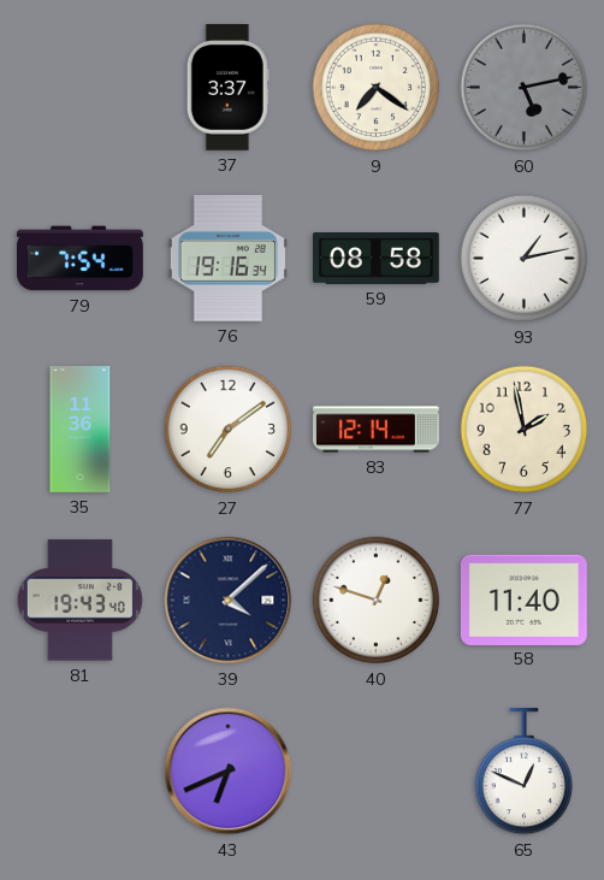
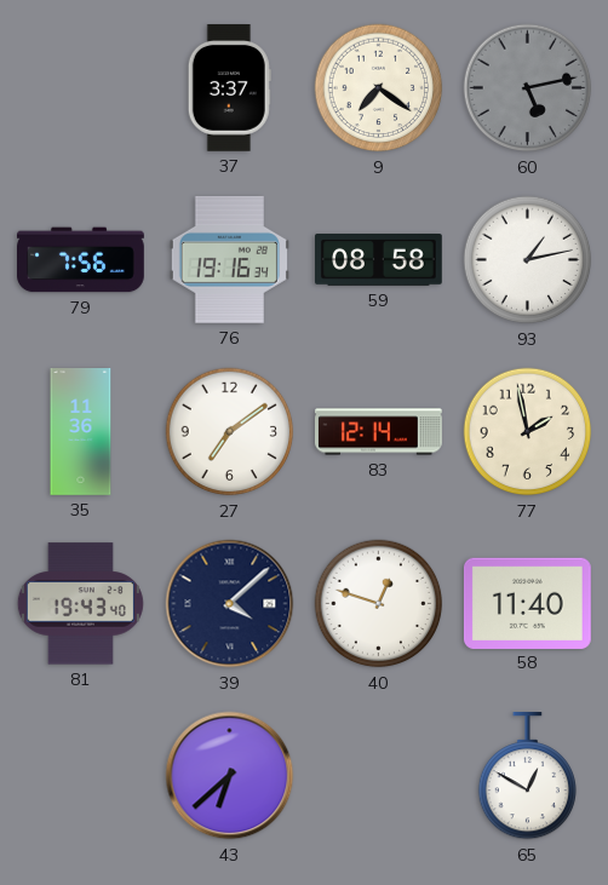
79: 7:54 -> 7:56
43: 6:41 -> 6:38
65: 12:49 -> 12:50
